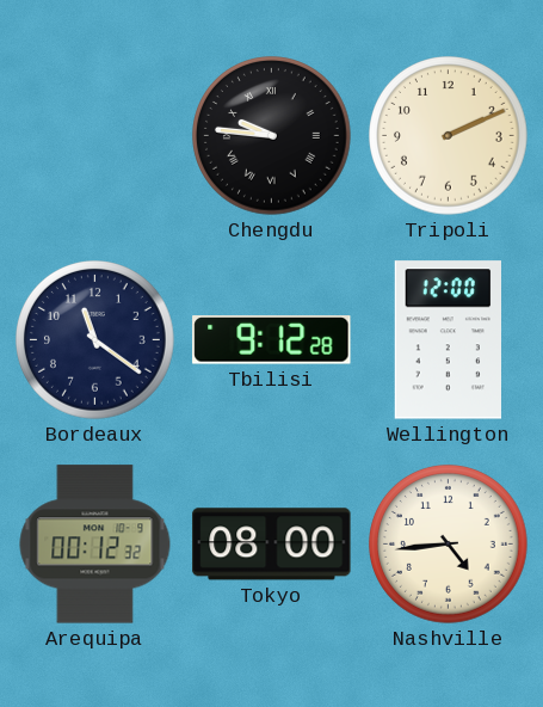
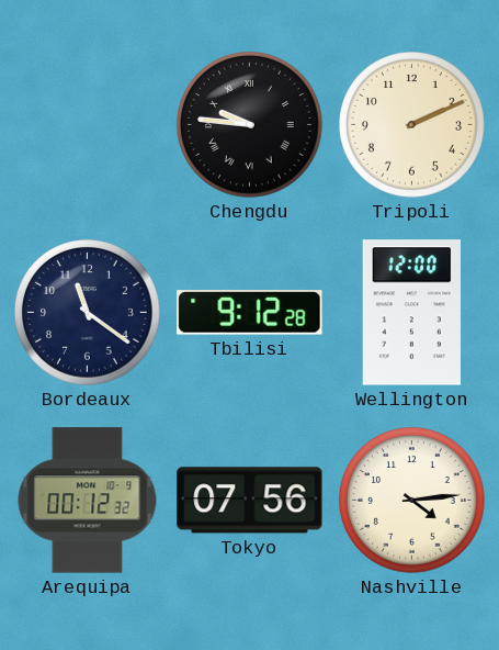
Tokyo: 08:00 -> 07:56
Nashville: 4:44 -> 4:14
